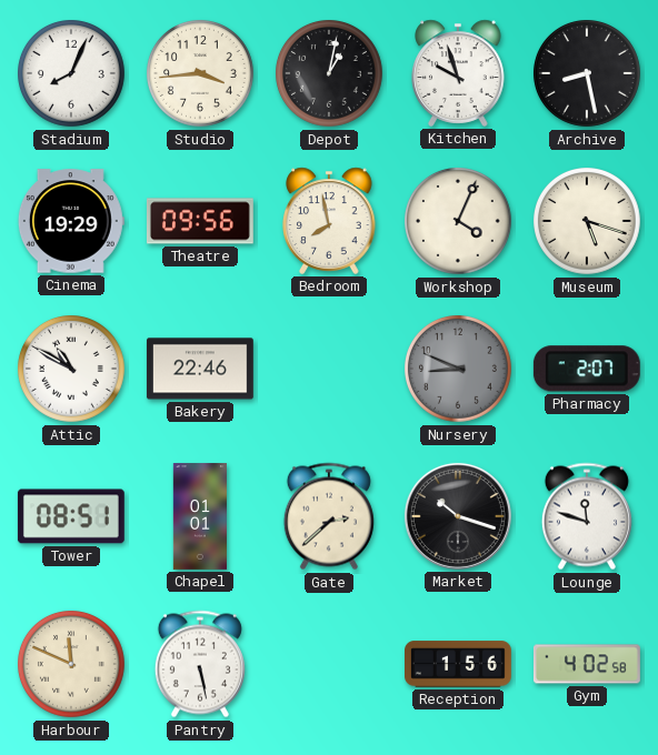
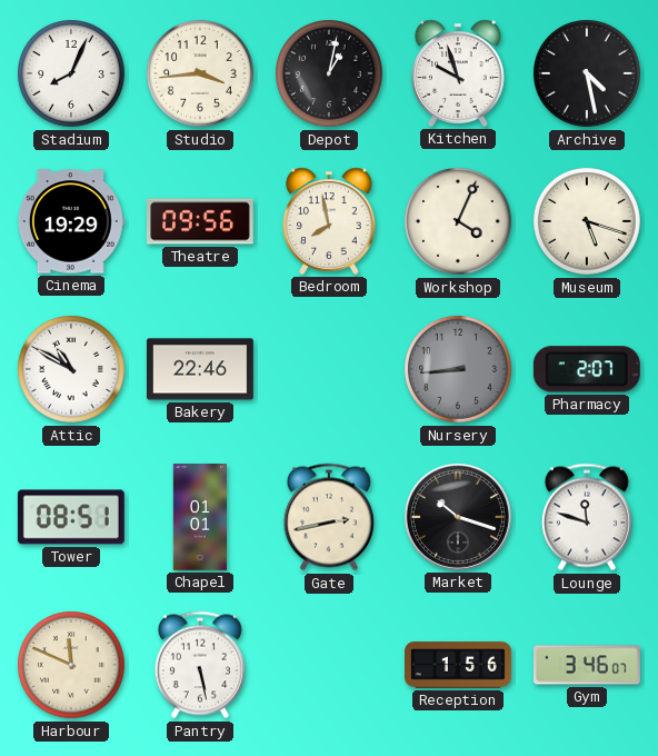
Archive: 8:28 -> 4:28
Nursery: 8:49 -> 8:44
Gate: 2:38 -> 2:43
Gym: 4:02 -> 3:46
